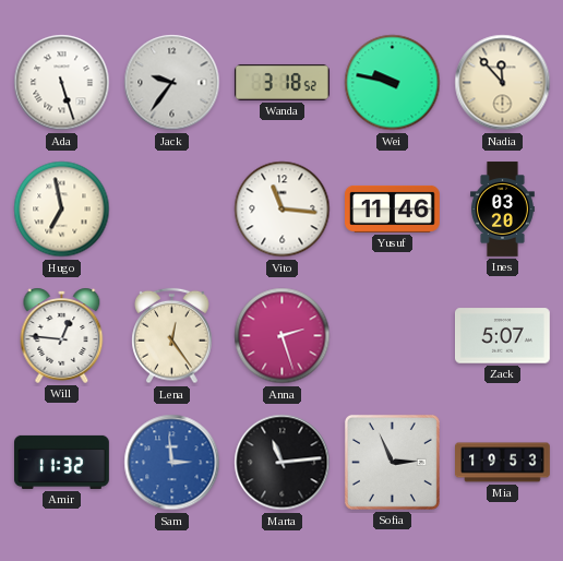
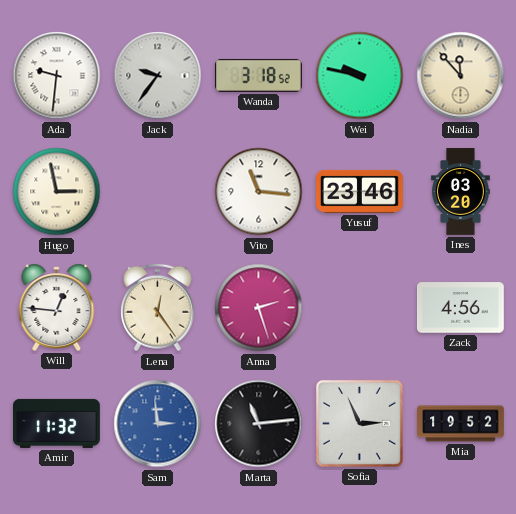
Ada: 5:27 -> 9:31
Hugo: 6:58 -> 2:58
Yusuf: 11:46 -> 23:46
Zack: 5:07 -> 4:56
Mia: 19:53 -> 19:52
